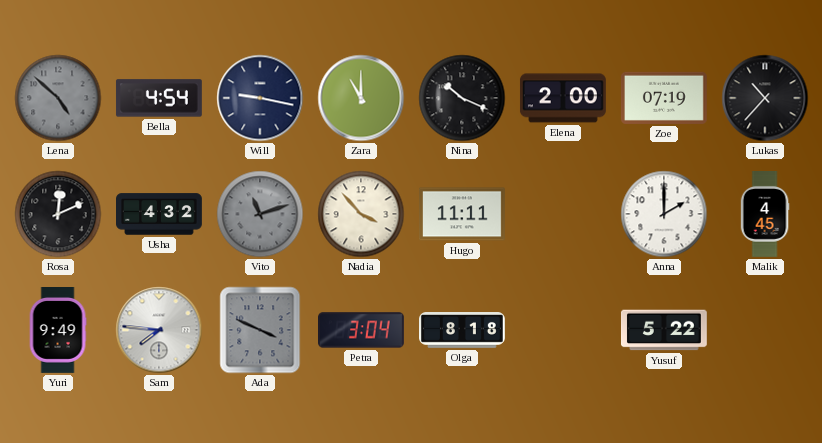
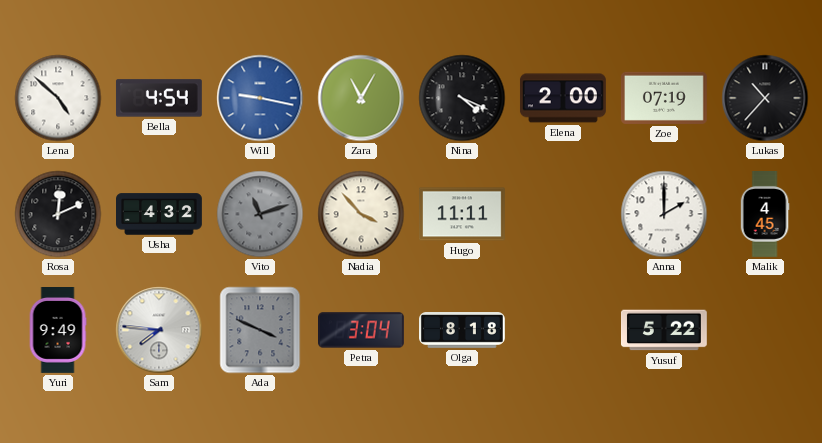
Lena dial: grey -> white
Will dial: navy -> blue
Zara: 11:00 -> 11:05
Nina: 10:19 -> 4:19
